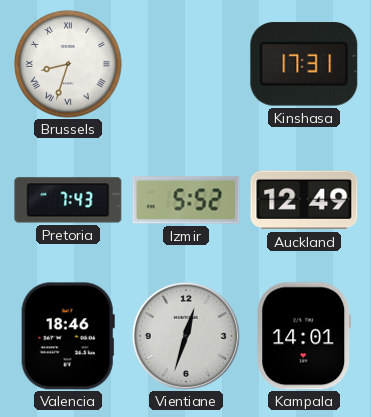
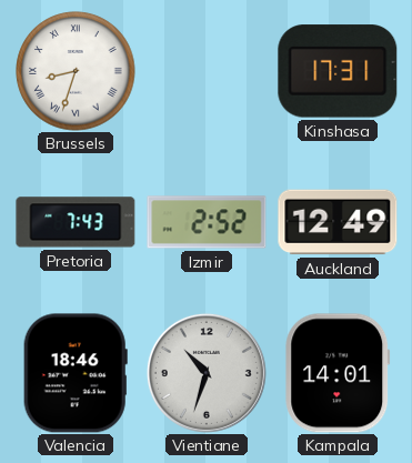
Izmir: 5:52 -> 2:52
Vientiane: 12:33 -> 10:33
